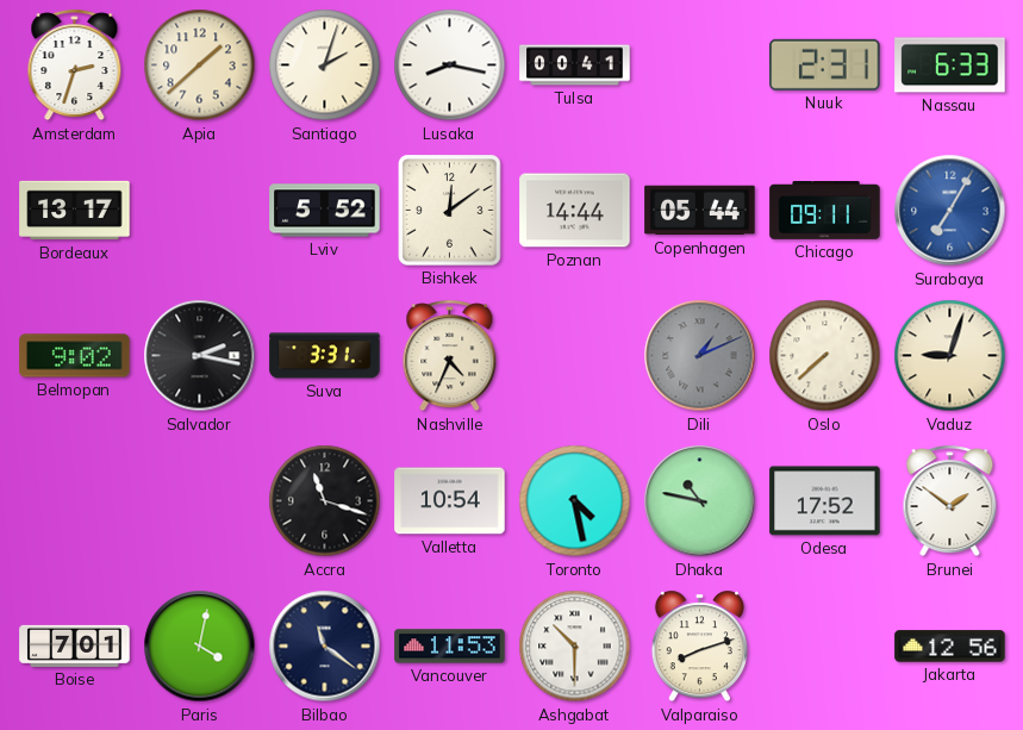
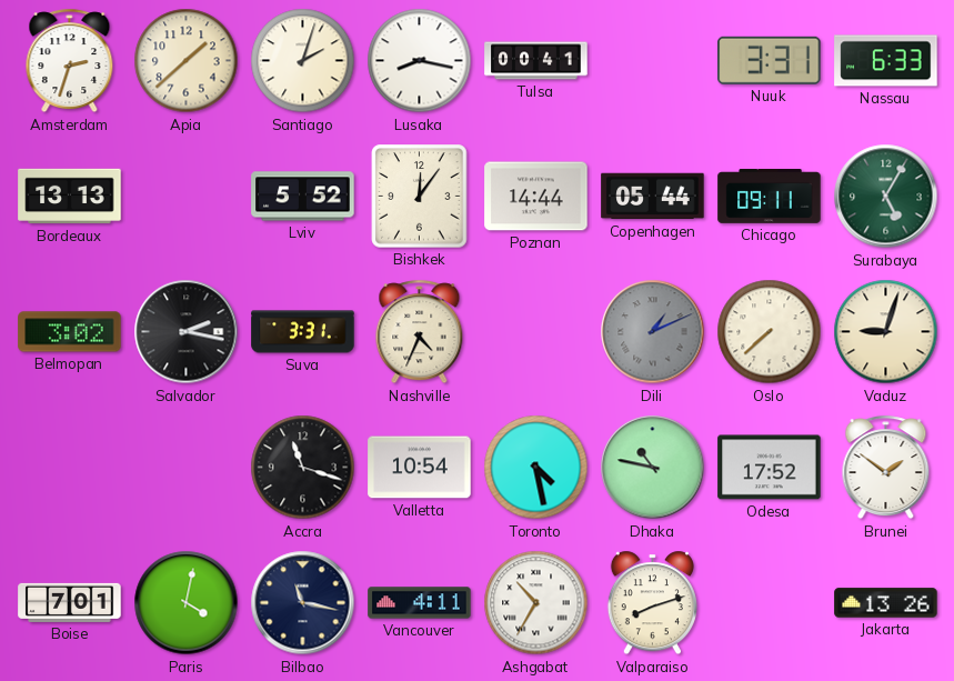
Nuuk: 2:31 -> 3:31
Bordeaux: 13:17 -> 13:13
Bishkek: 12:09 -> 12:06
Surabaya: 7:05 -> 5:05
Surabaya dial: blue -> green
Belmopan: 9:02 -> 3:02
Bilbao: 11:21 -> 11:17
Vancouver: 11:53 -> 4:11
Ashgabat: 10:30 -> 10:35
Jakarta: 12:56 -> 13:26
